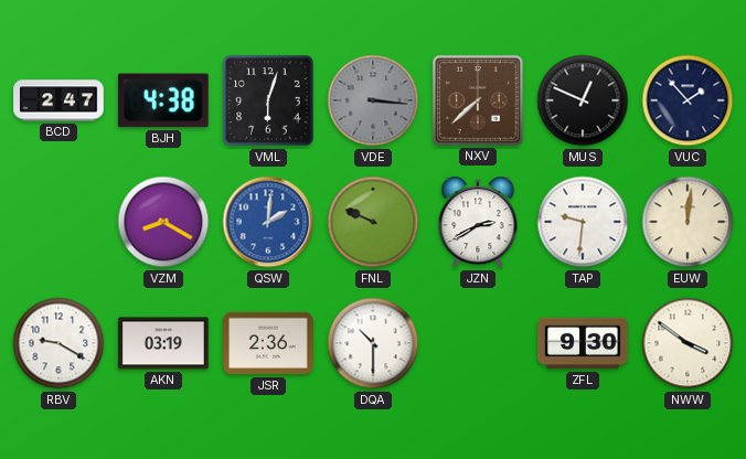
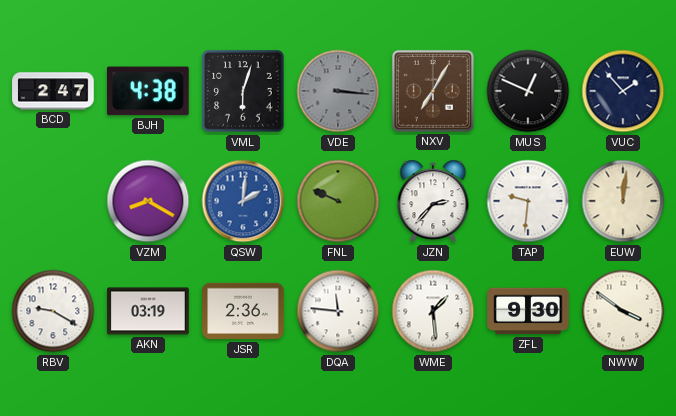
NXV: 7:38 -> 7:05
JZN: 2:40 -> 2:37
DQA: 10:30 -> 11:46
WME: none -> 1:29
